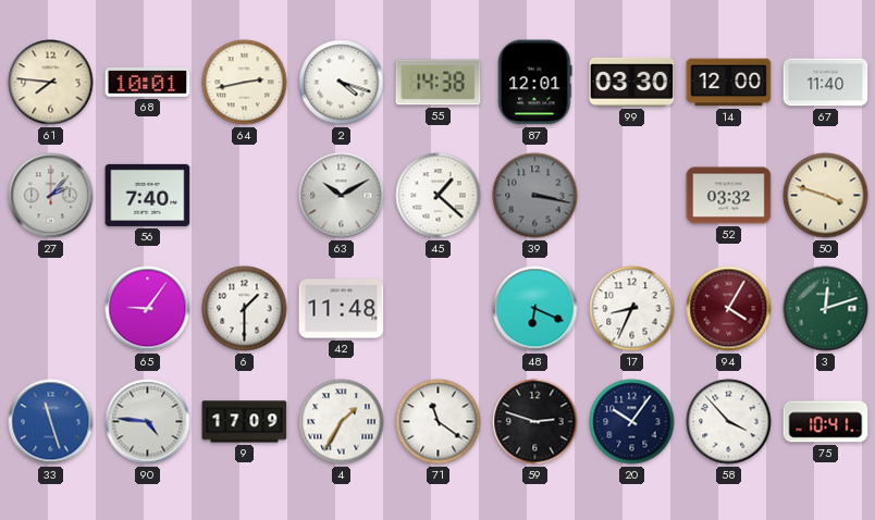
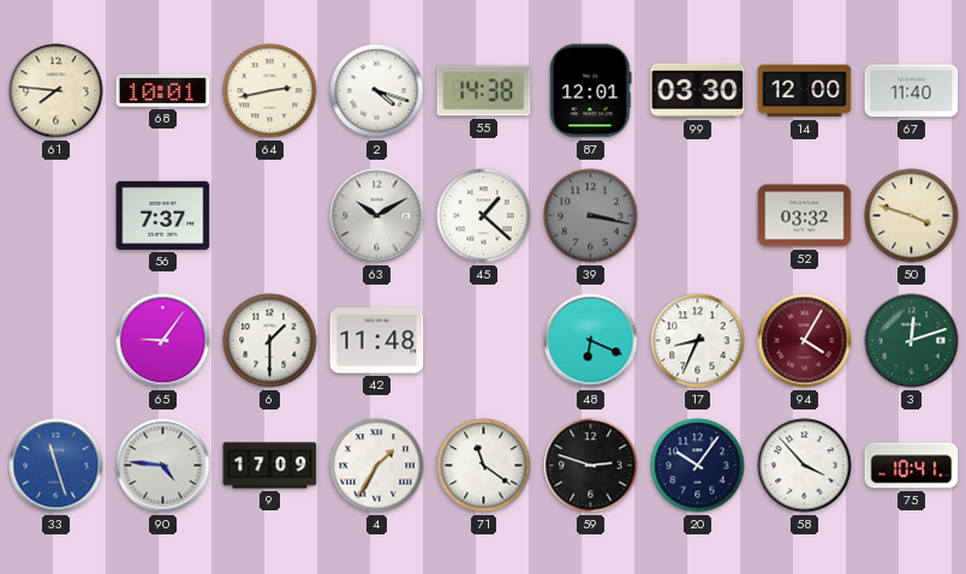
27: 2:07 -> none
56: 7:40 -> 7:37
